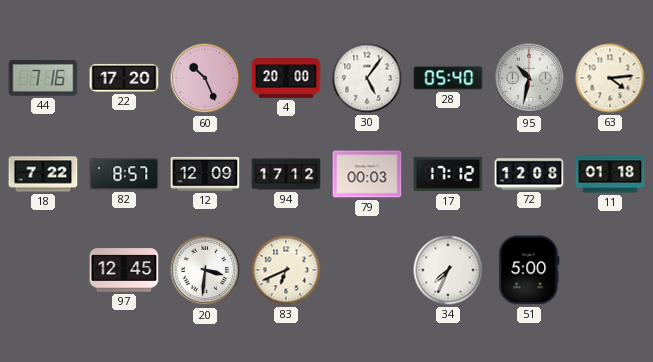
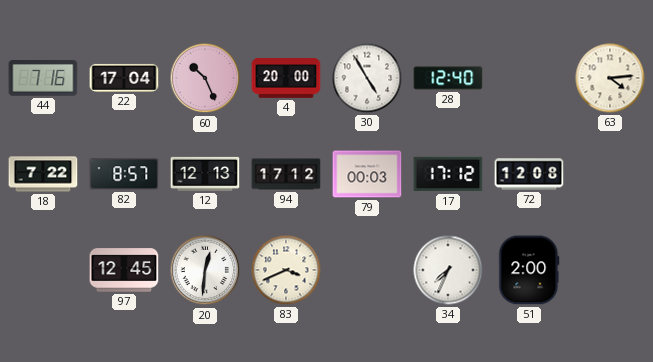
22: 17:20 -> 17:04
30: 5:06 -> 4:55
28: 05:40 -> 12:40
95: 10:32 -> none
12: 12:09 -> 12:13
11: 01:18 -> none
20: 3:31 -> 12:31
83: 6:41 -> 3:41
51: 5:00 -> 2:00
